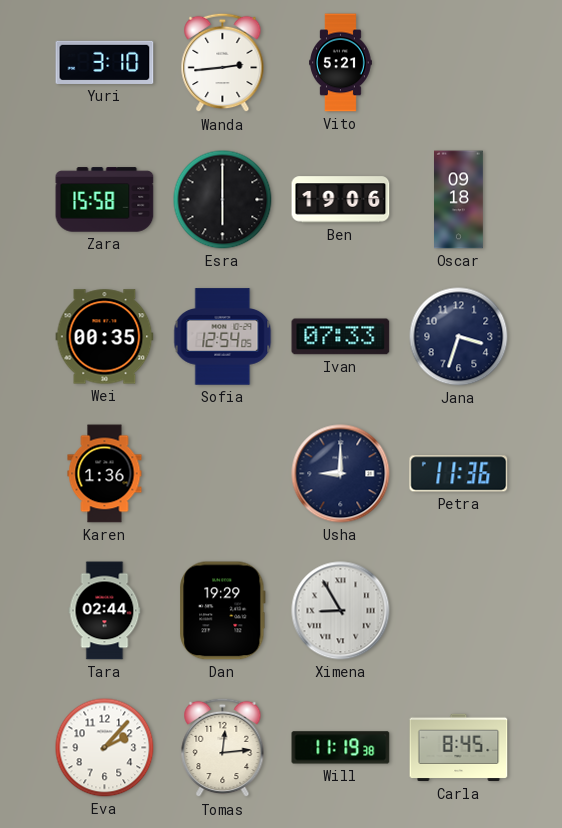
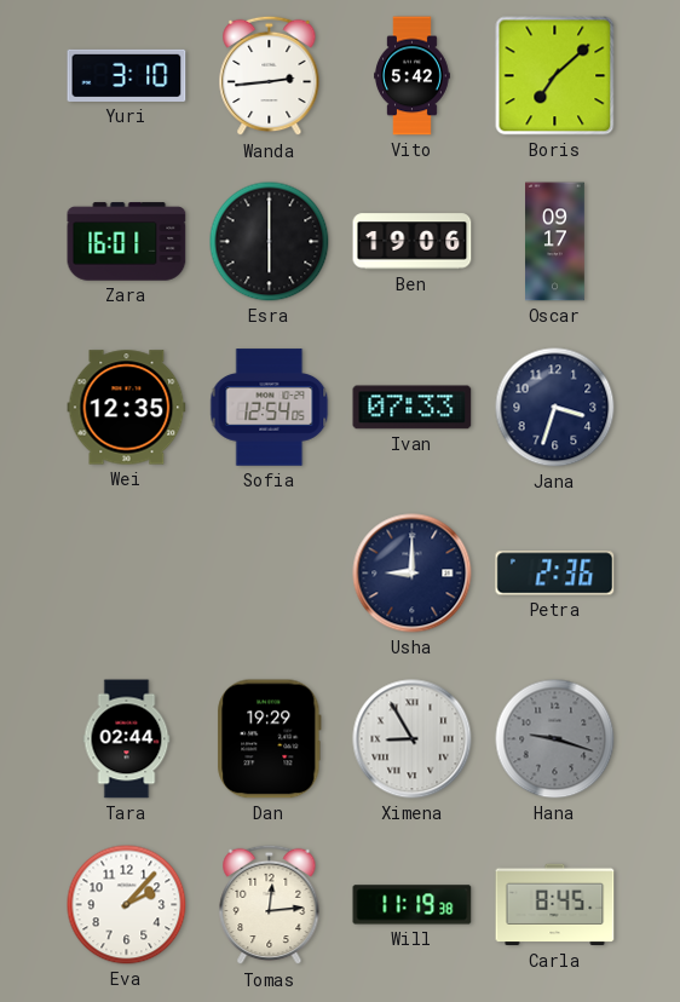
Vito: 5:21 -> 5:42
Boris: none -> 7:08
Zara: 15:58 -> 16:01
Oscar: 09:18 -> 09:17
Wei: 00:35 -> 12:35
Karen: 1:36 -> none
Petra: 11:36 -> 2:36
Hana: none -> 9:18
